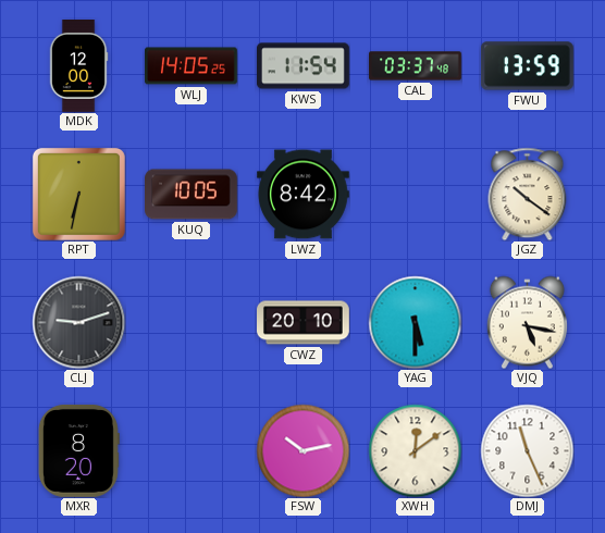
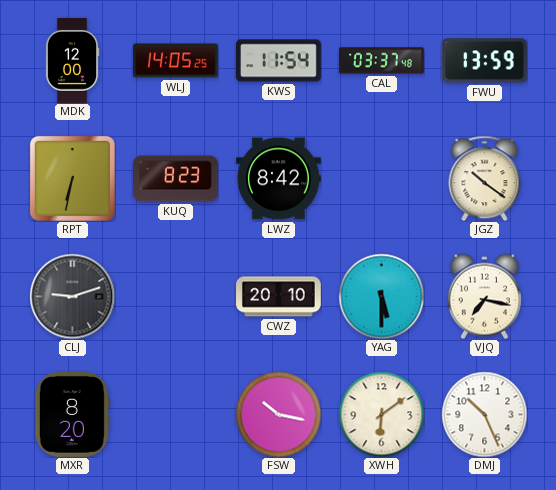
KUQ: 10:05 -> 8:23
VJQ: 5:17 -> 7:17
FSW: 10:13 -> 10:17
XWH: 12:09 -> 6:09
DMJ: 11:26 -> 10:26
